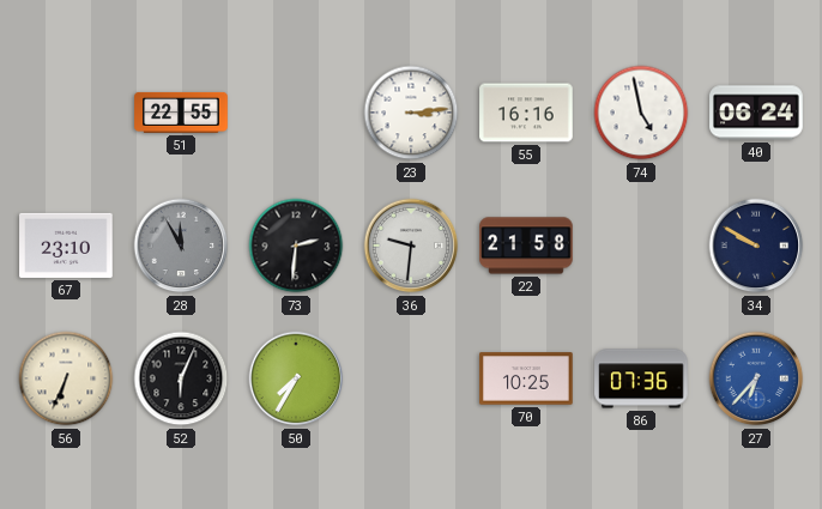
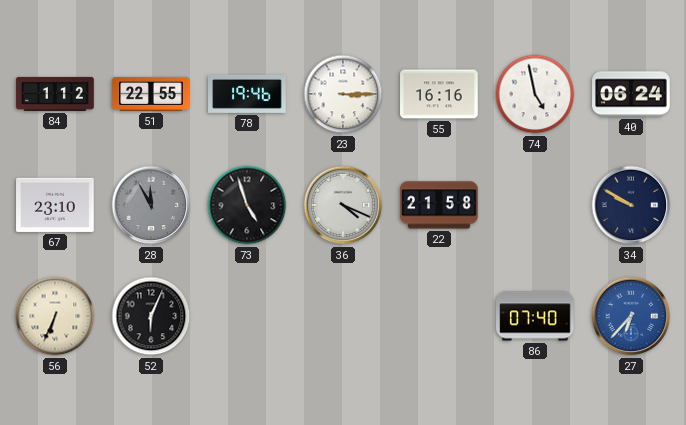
84: none -> 1:12
78: none -> 19:46
23: 3:14 -> 3:15
73: 2:31 -> 4:57
36: 9:31 -> 4:19
50: 7:35 -> none
70: 10:25 -> none
86: 07:36 -> 07:40
